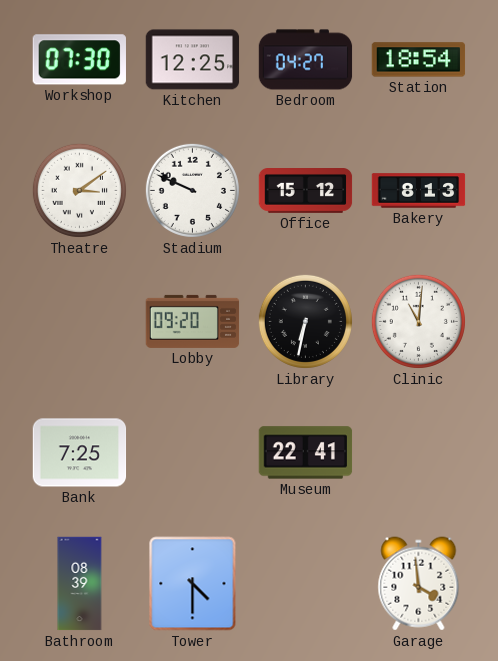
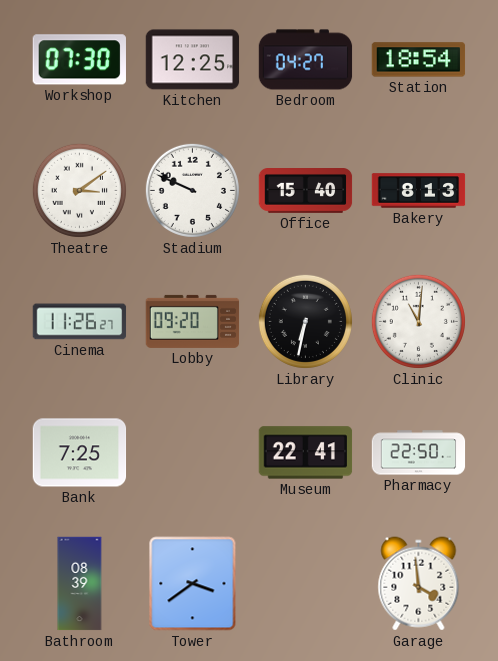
Office: 15:12 -> 15:40
Cinema: none -> 11:26
Pharmacy: none -> 22:50
Tower: 4:30 -> 3:39
